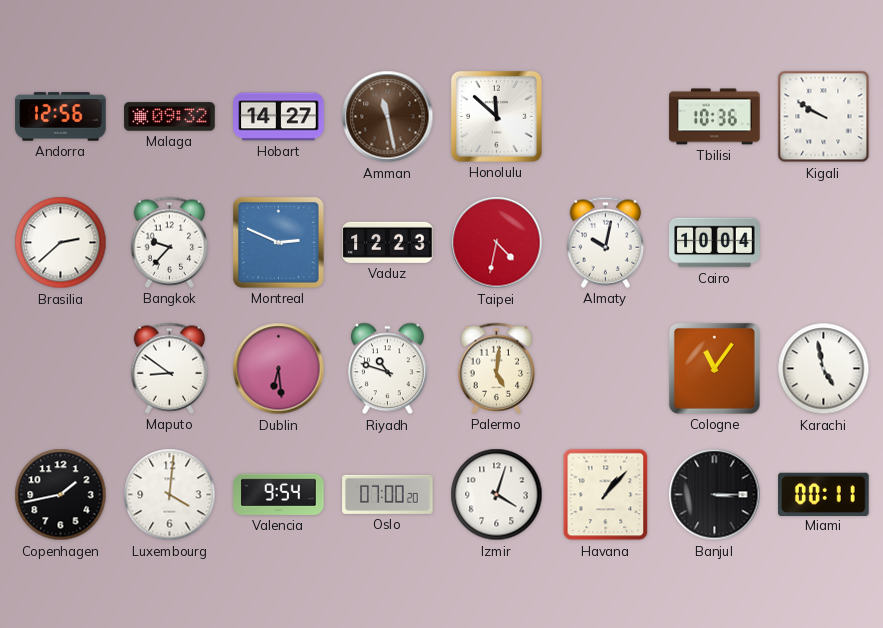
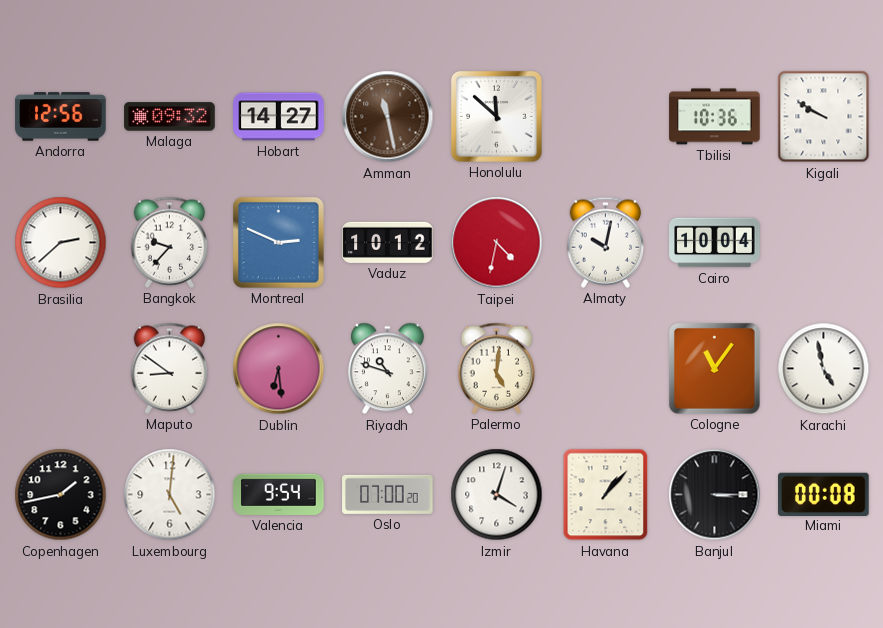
Vaduz: 12:23 -> 10:12
Luxembourg: 4:01 -> 5:01
Miami: 00:11 -> 00:08
